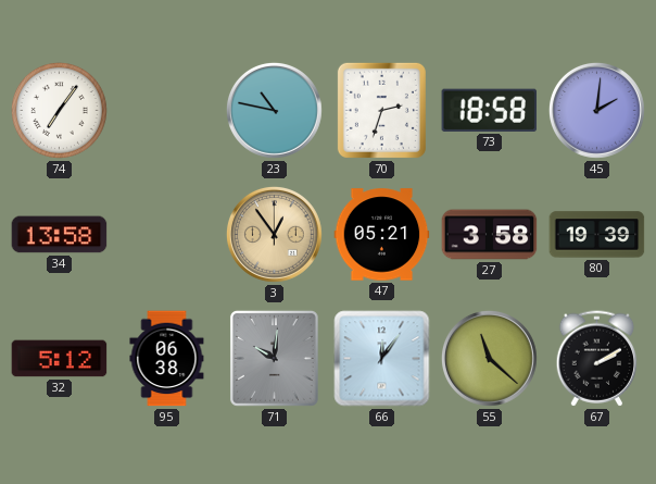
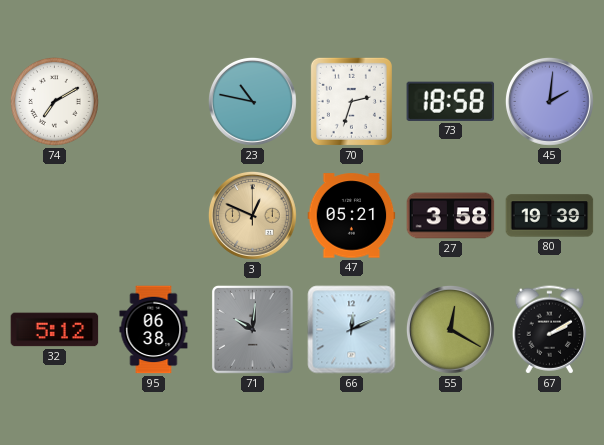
74: 7:06 -> 7:10
34: 13:58 -> none
3: 12:54 -> 12:49
66: 12:06 -> 12:11
55: 11:22 -> 12:20
